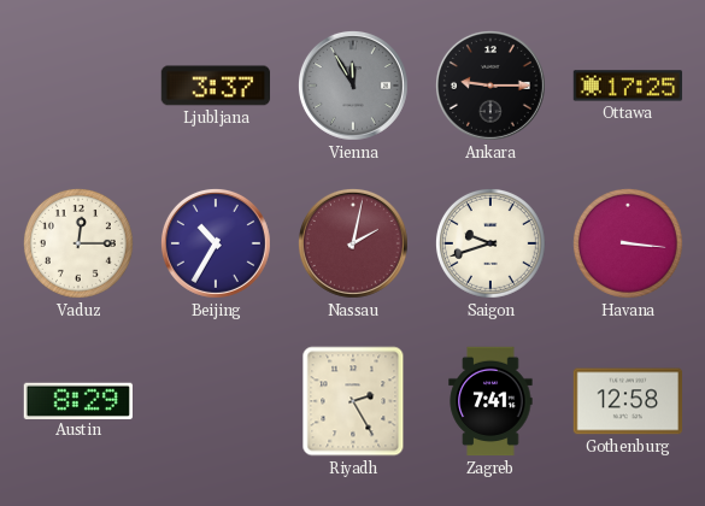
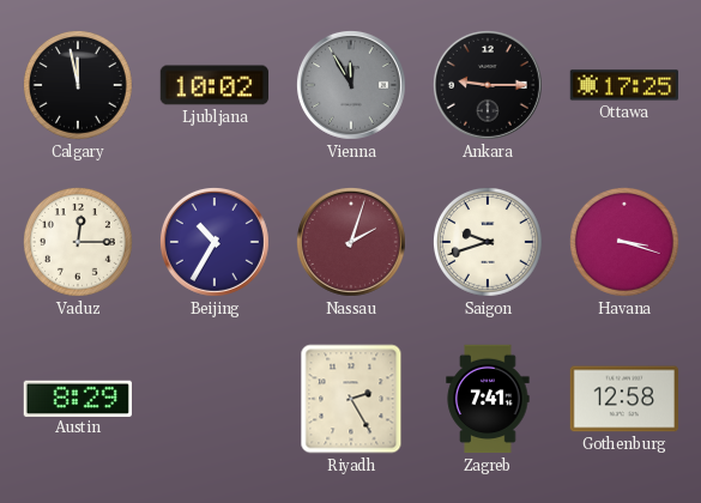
Calgary: none -> 11:58
Ljubljana: 3:37 -> 10:02
Nassau: 2:02 -> 2:03
Havana: 3:16 -> 3:18
